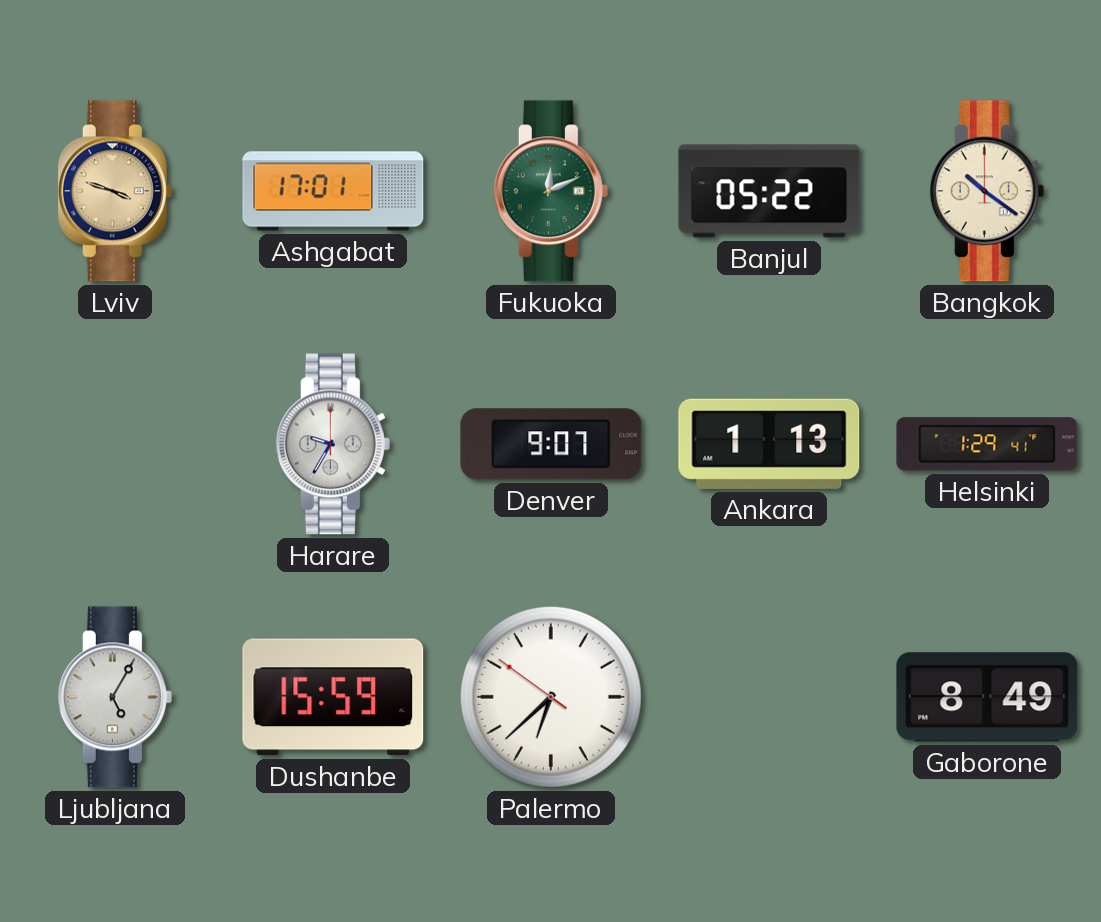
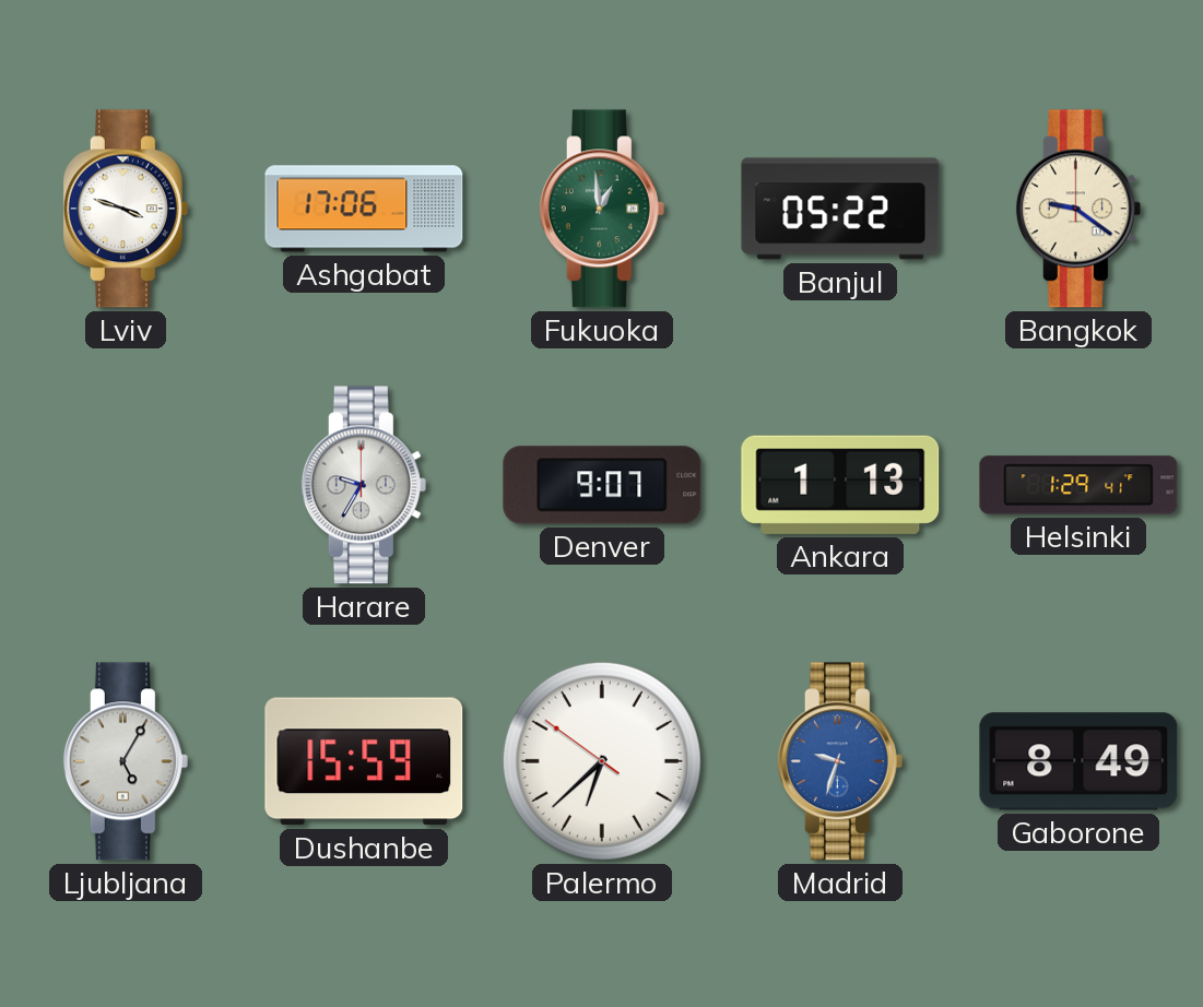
Lviv dial: champagne -> white
Ashgabat: 17:01 -> 17:06
Fukuoka: 12:11 -> 12:59
Bangkok: 10:21 -> 9:21
Madrid: none -> 9:33
